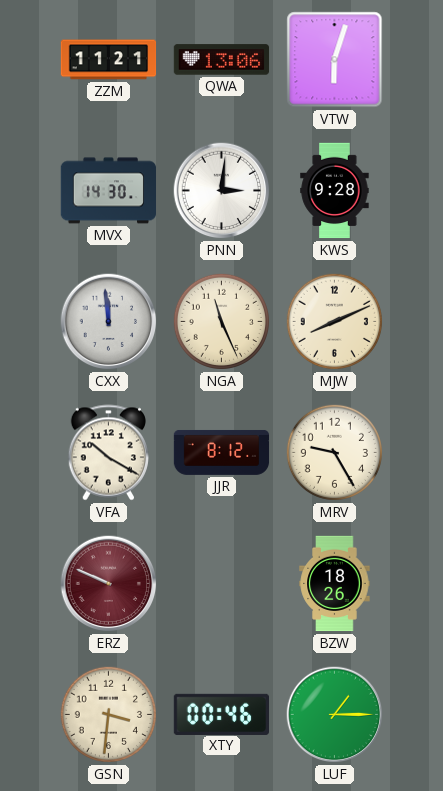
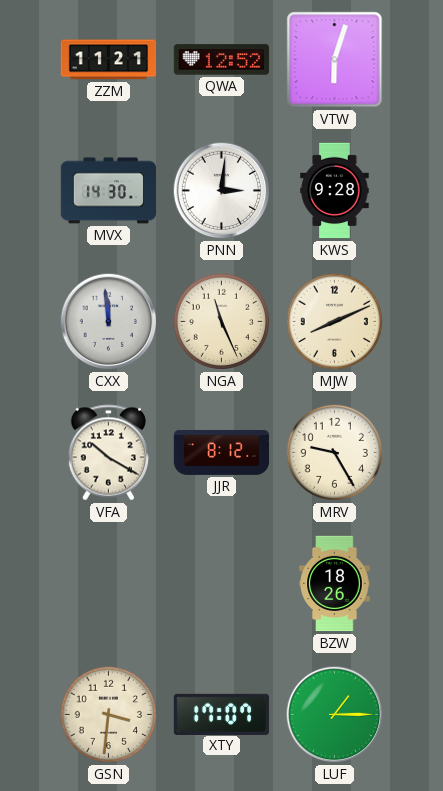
QWA: 13:06 -> 12:52
ERZ: 9:49 -> none
XTY: 00:46 -> 17:07
